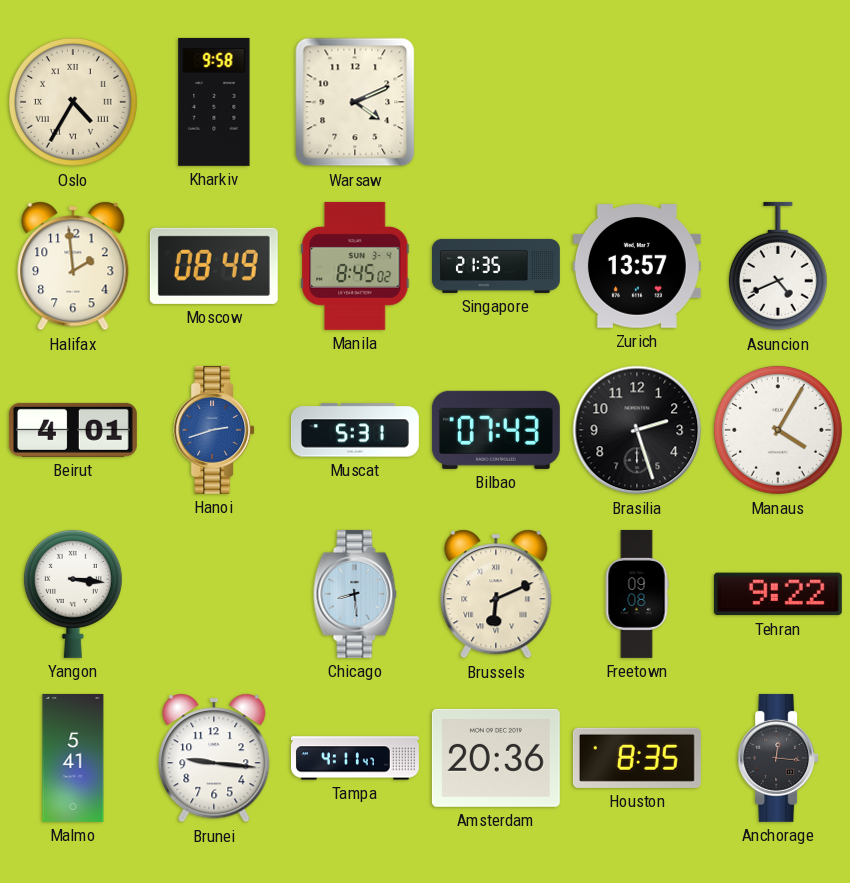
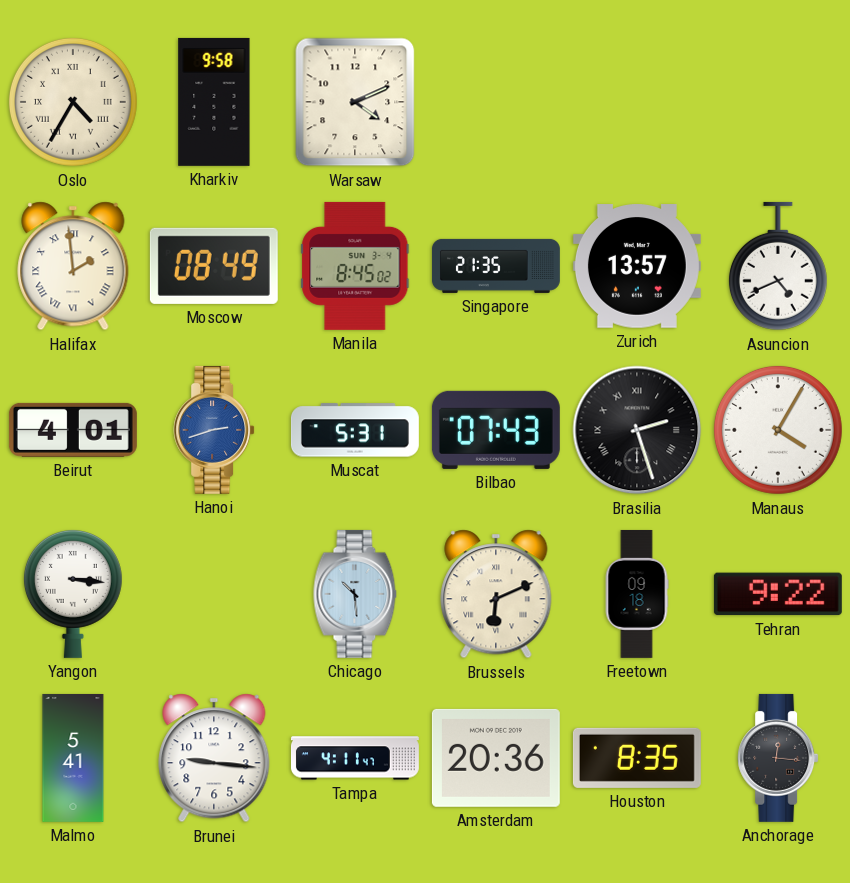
Halifax numerals: Arabic -> Roman
Brasilia numerals: Arabic -> Roman
Chicago: 8:29 -> 10:29
Freetown: 09:08 -> 09:18
